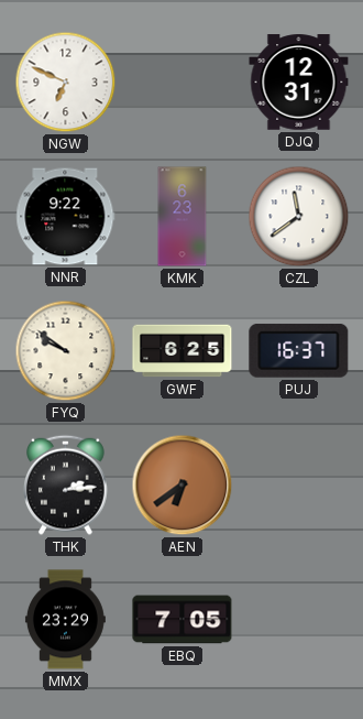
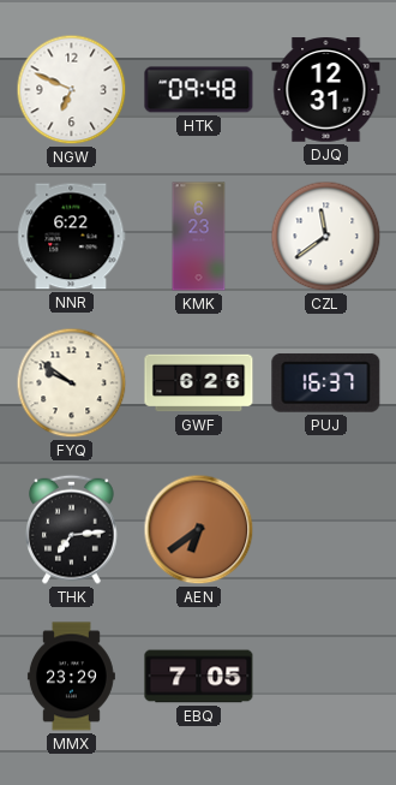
HTK: none -> 09:48
NNR: 9:22 -> 6:22
GWF: 6:25 -> 6:26
THK: 2:14 -> 7:14
